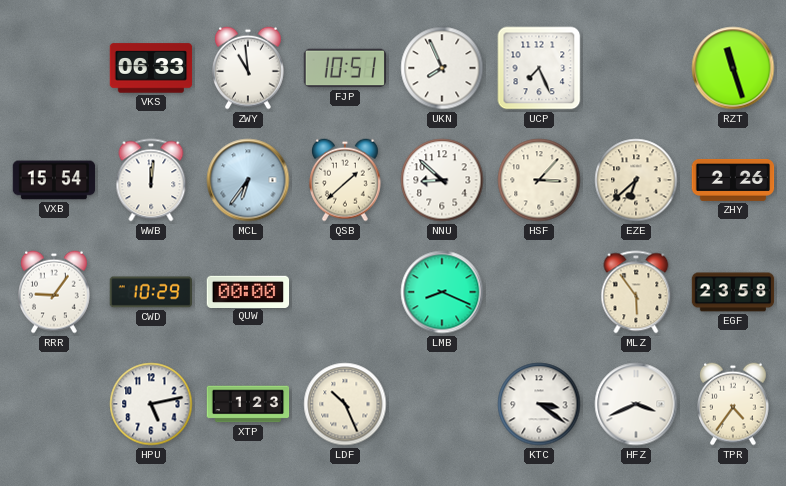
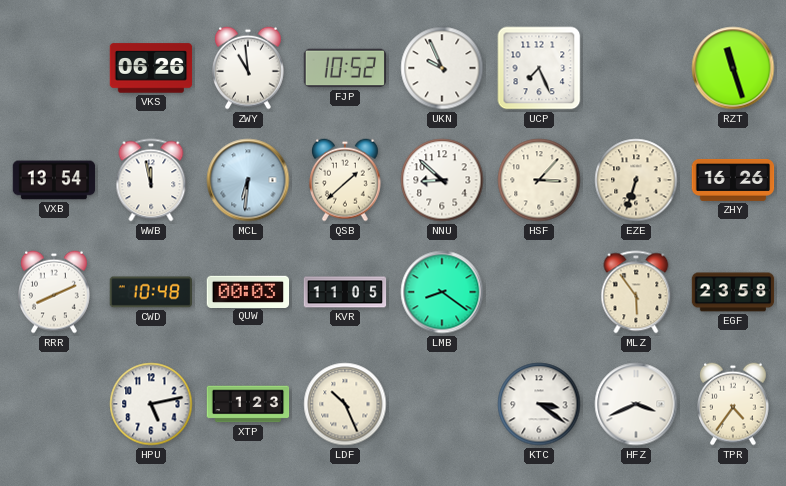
VKS: 06:33 -> 06:26
FJP: 10:51 -> 10:52
UKN: 7:56 -> 9:56
VXB: 15:54 -> 13:54
WWB: 12:01 -> 11:58
MCL: 6:36 -> 6:31
EZE: 6:38 -> 6:33
ZHY: 2:26 -> 16:26
RRR: 9:06 -> 8:11
CWD: 10:29 -> 10:48
QUW: 00:00 -> 00:03
KVR: none -> 11:05
LMB: 8:19 -> 8:21
